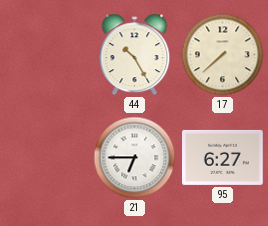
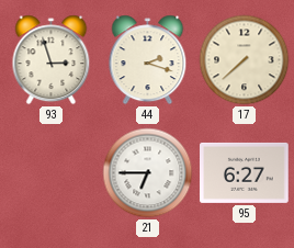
93: none -> 2:57
44: 10:25 -> 2:18
